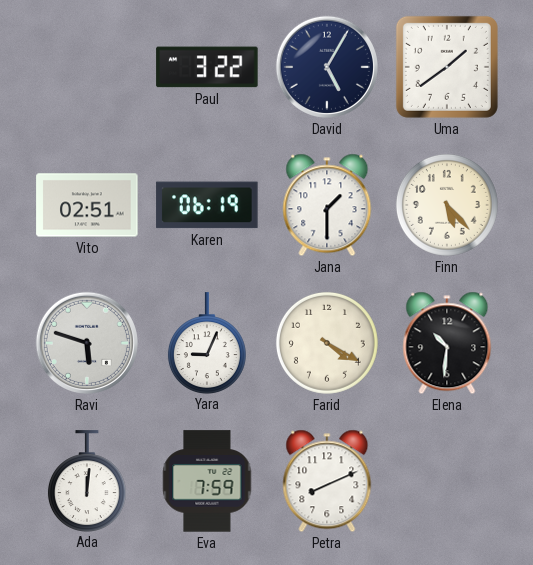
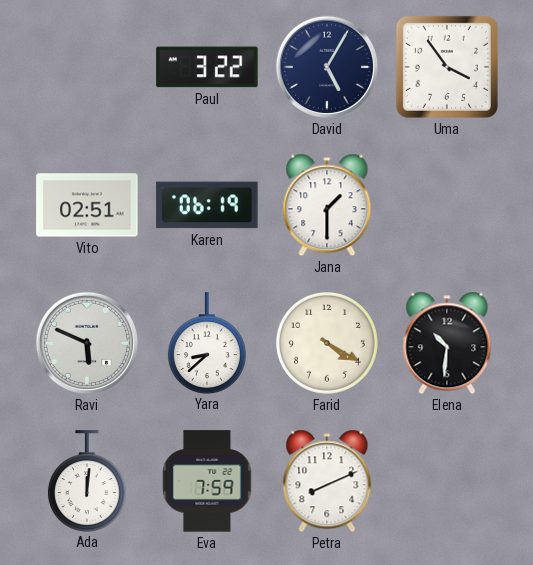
Uma: 1:39 -> 3:54
Finn: 5:23 -> none
Ravi: 5:48 -> 5:49
Yara: 9:04 -> 8:38
